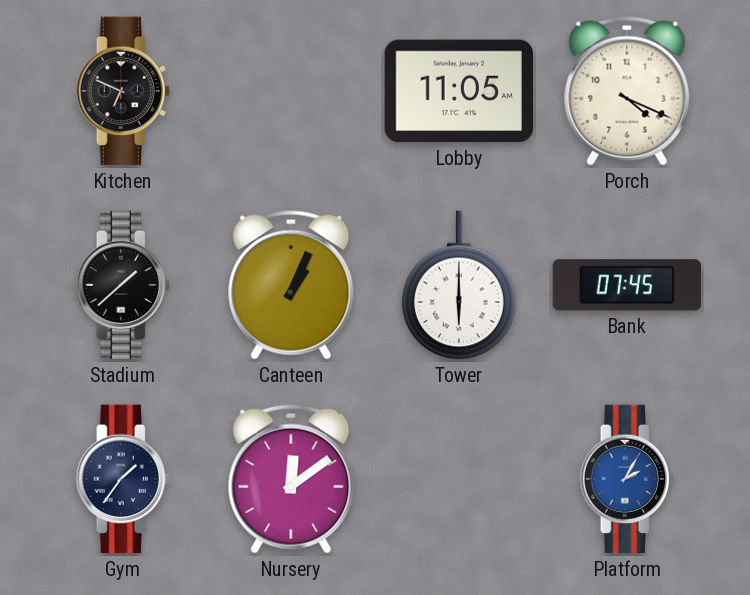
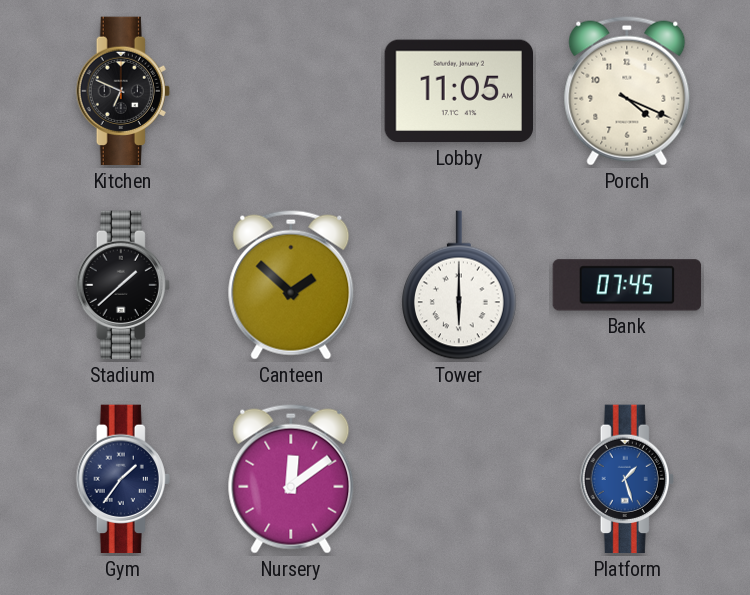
Canteen: 1:04 -> 1:52
Platform: 2:05 -> 1:27
